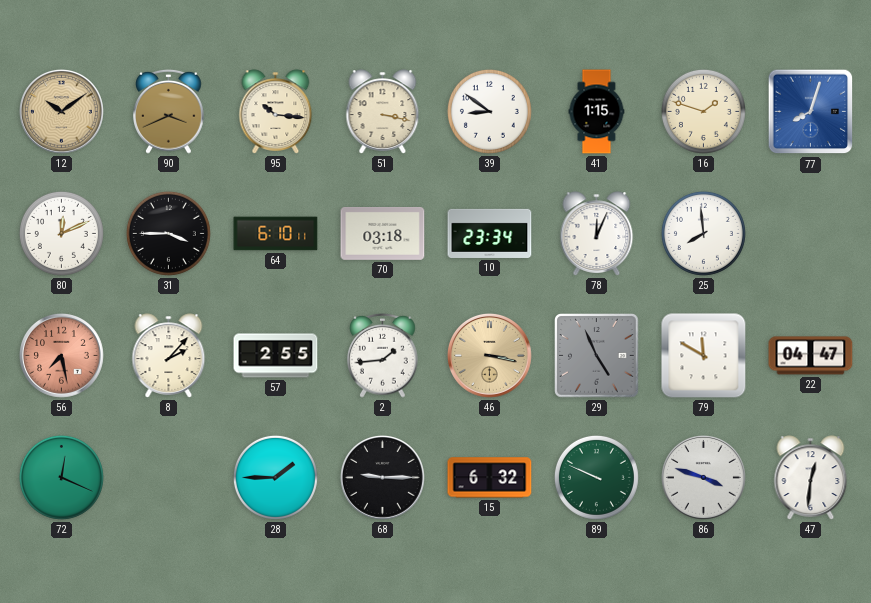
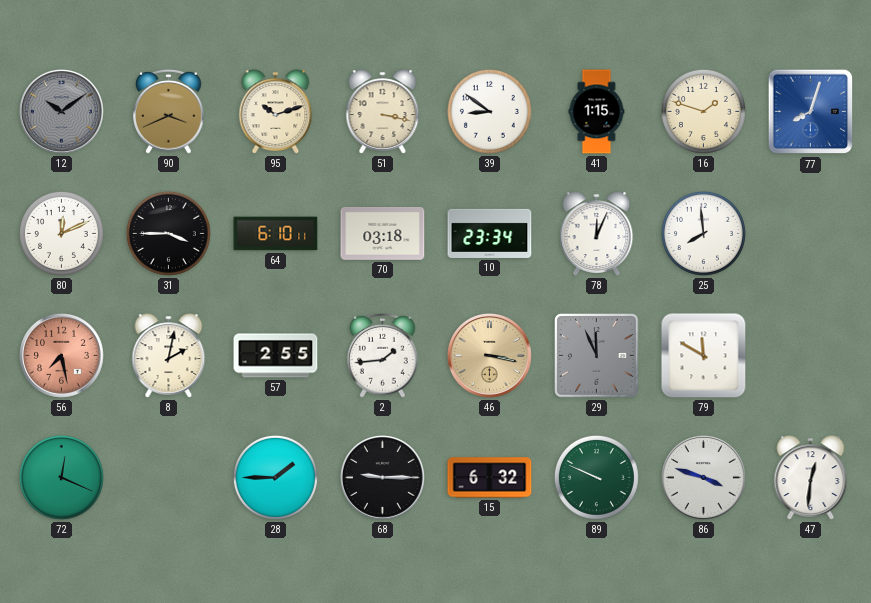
12 dial: champagne -> grey
95: 10:16 -> 10:12
8: 2:07 -> 2:02
29: 4:56 -> 11:56
22: 04:47 -> none
